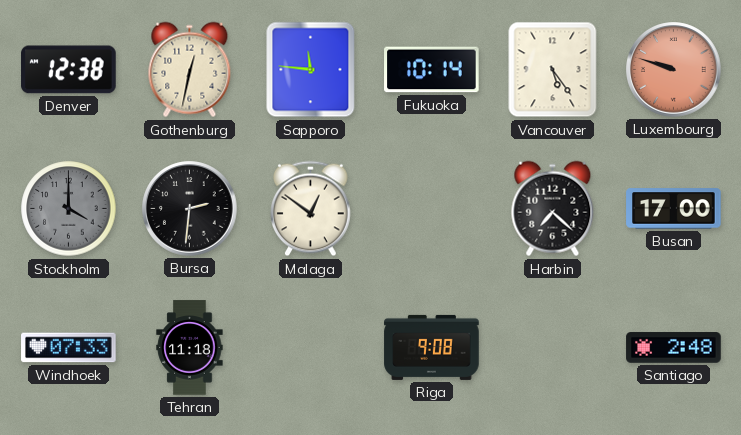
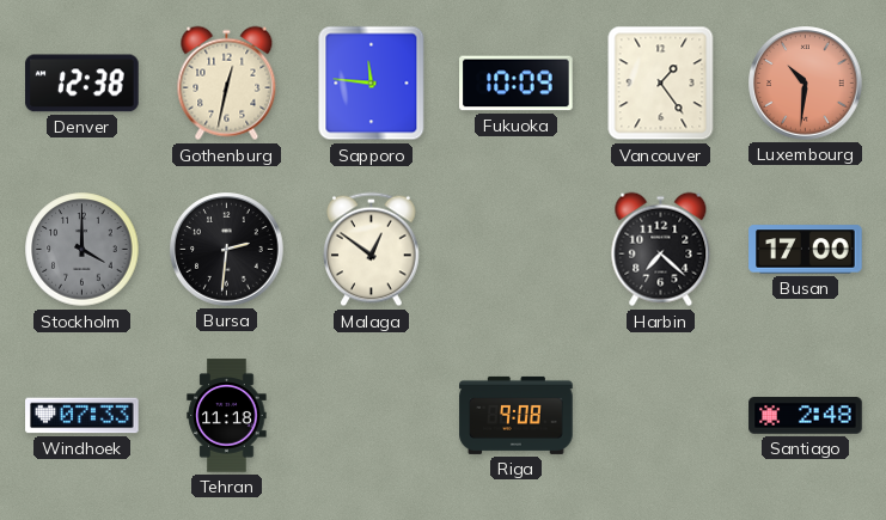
Fukuoka: 10:14 -> 10:09
Vancouver: 5:24 -> 1:24
Luxembourg: 9:48 -> 10:31
